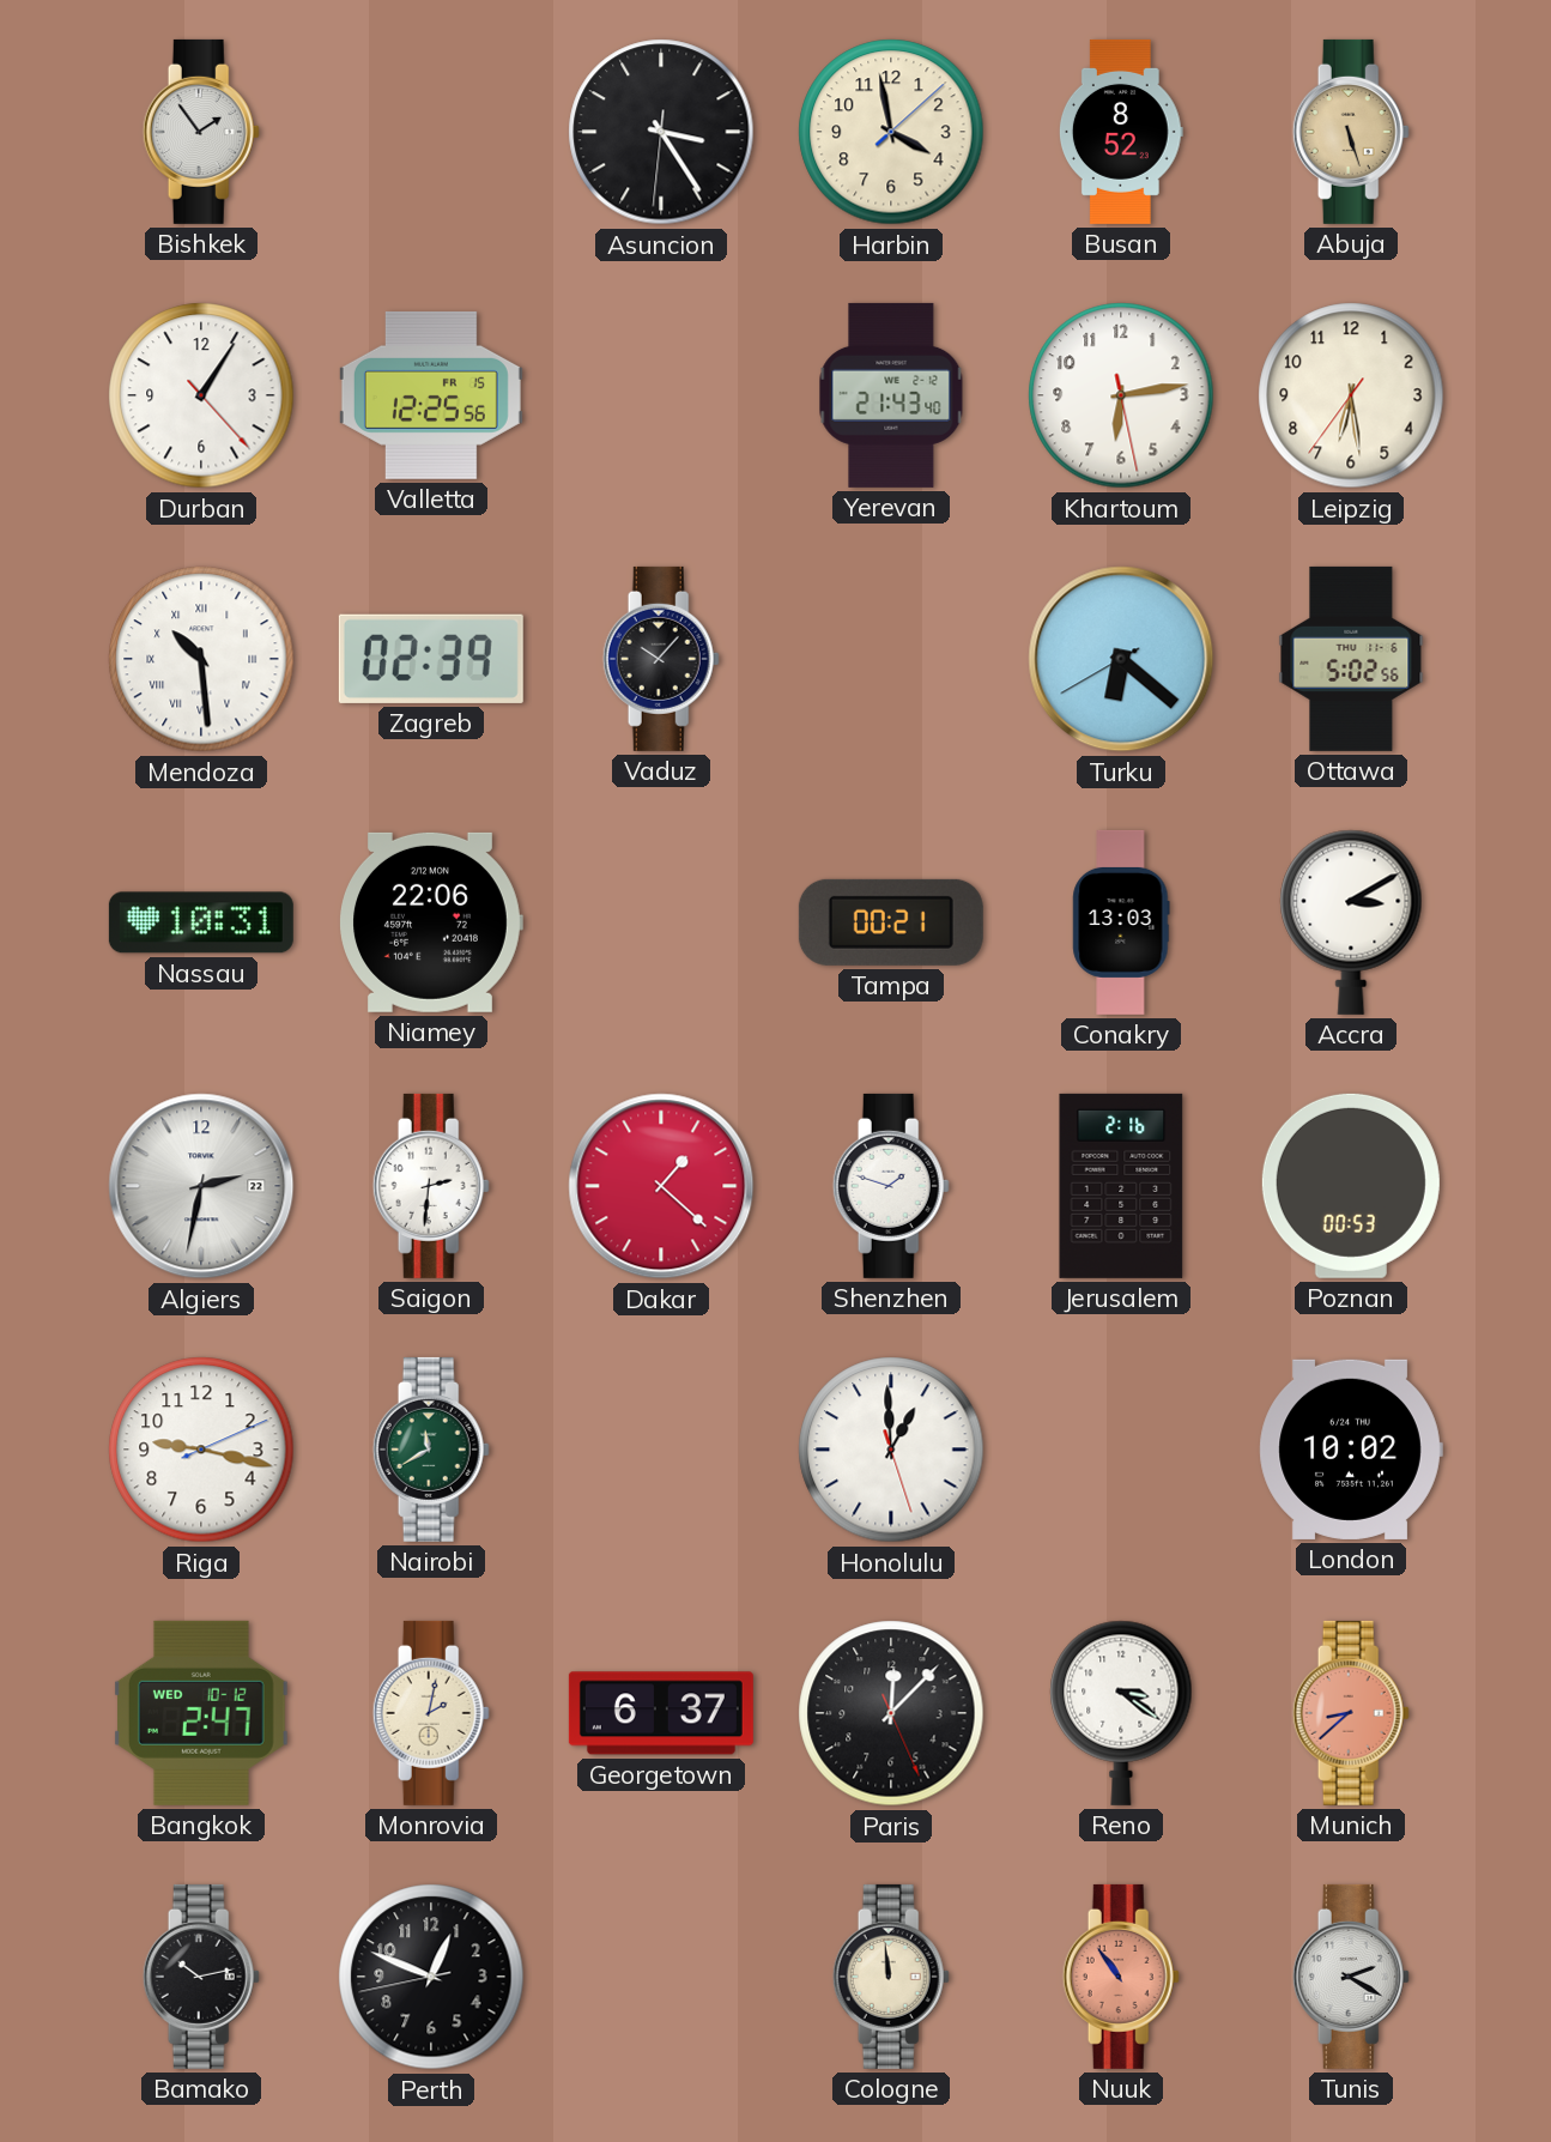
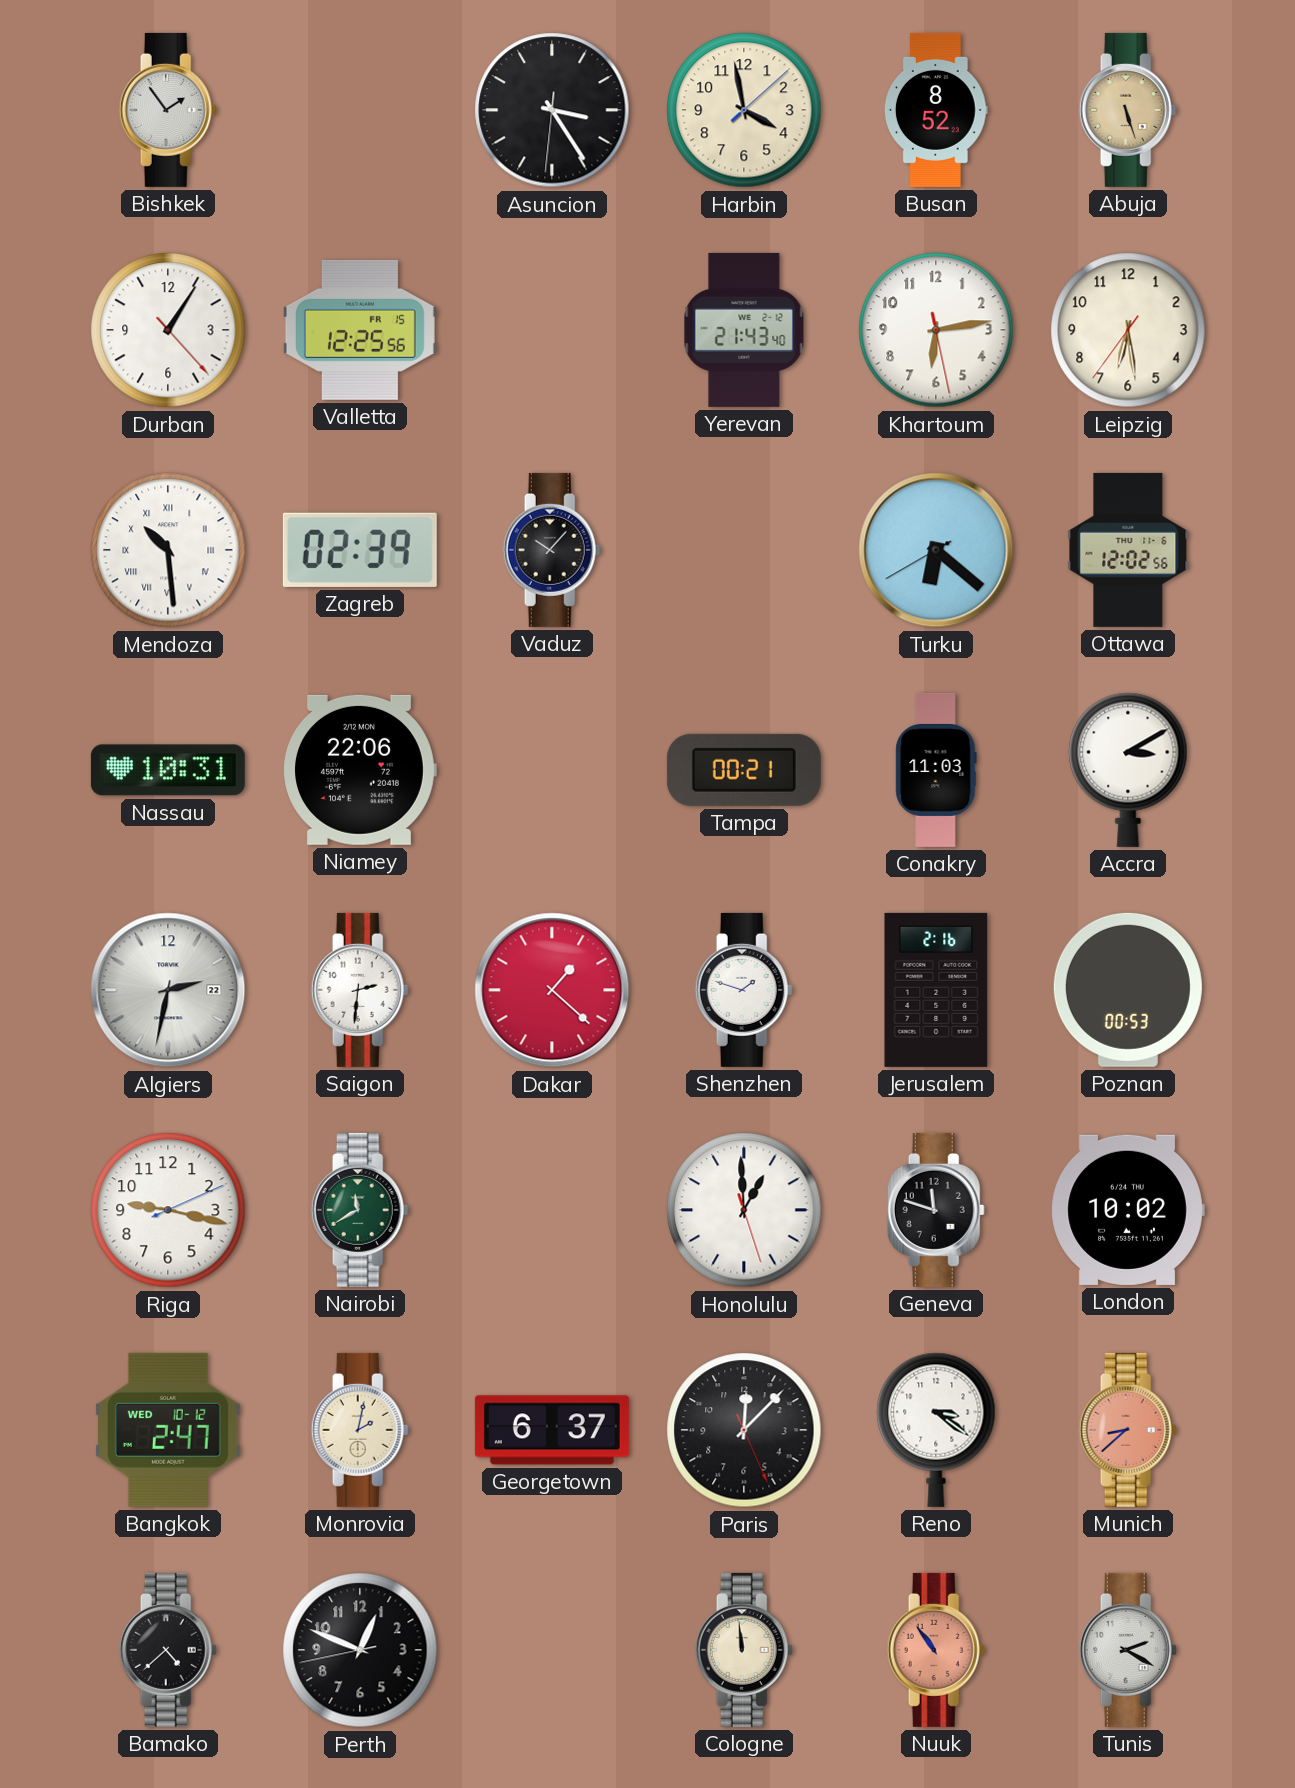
Ottawa: 5:02 -> 12:02
Conakry: 13:03 -> 11:03
Geneva: none -> 11:48
Bamako: 10:13 -> 4:38
